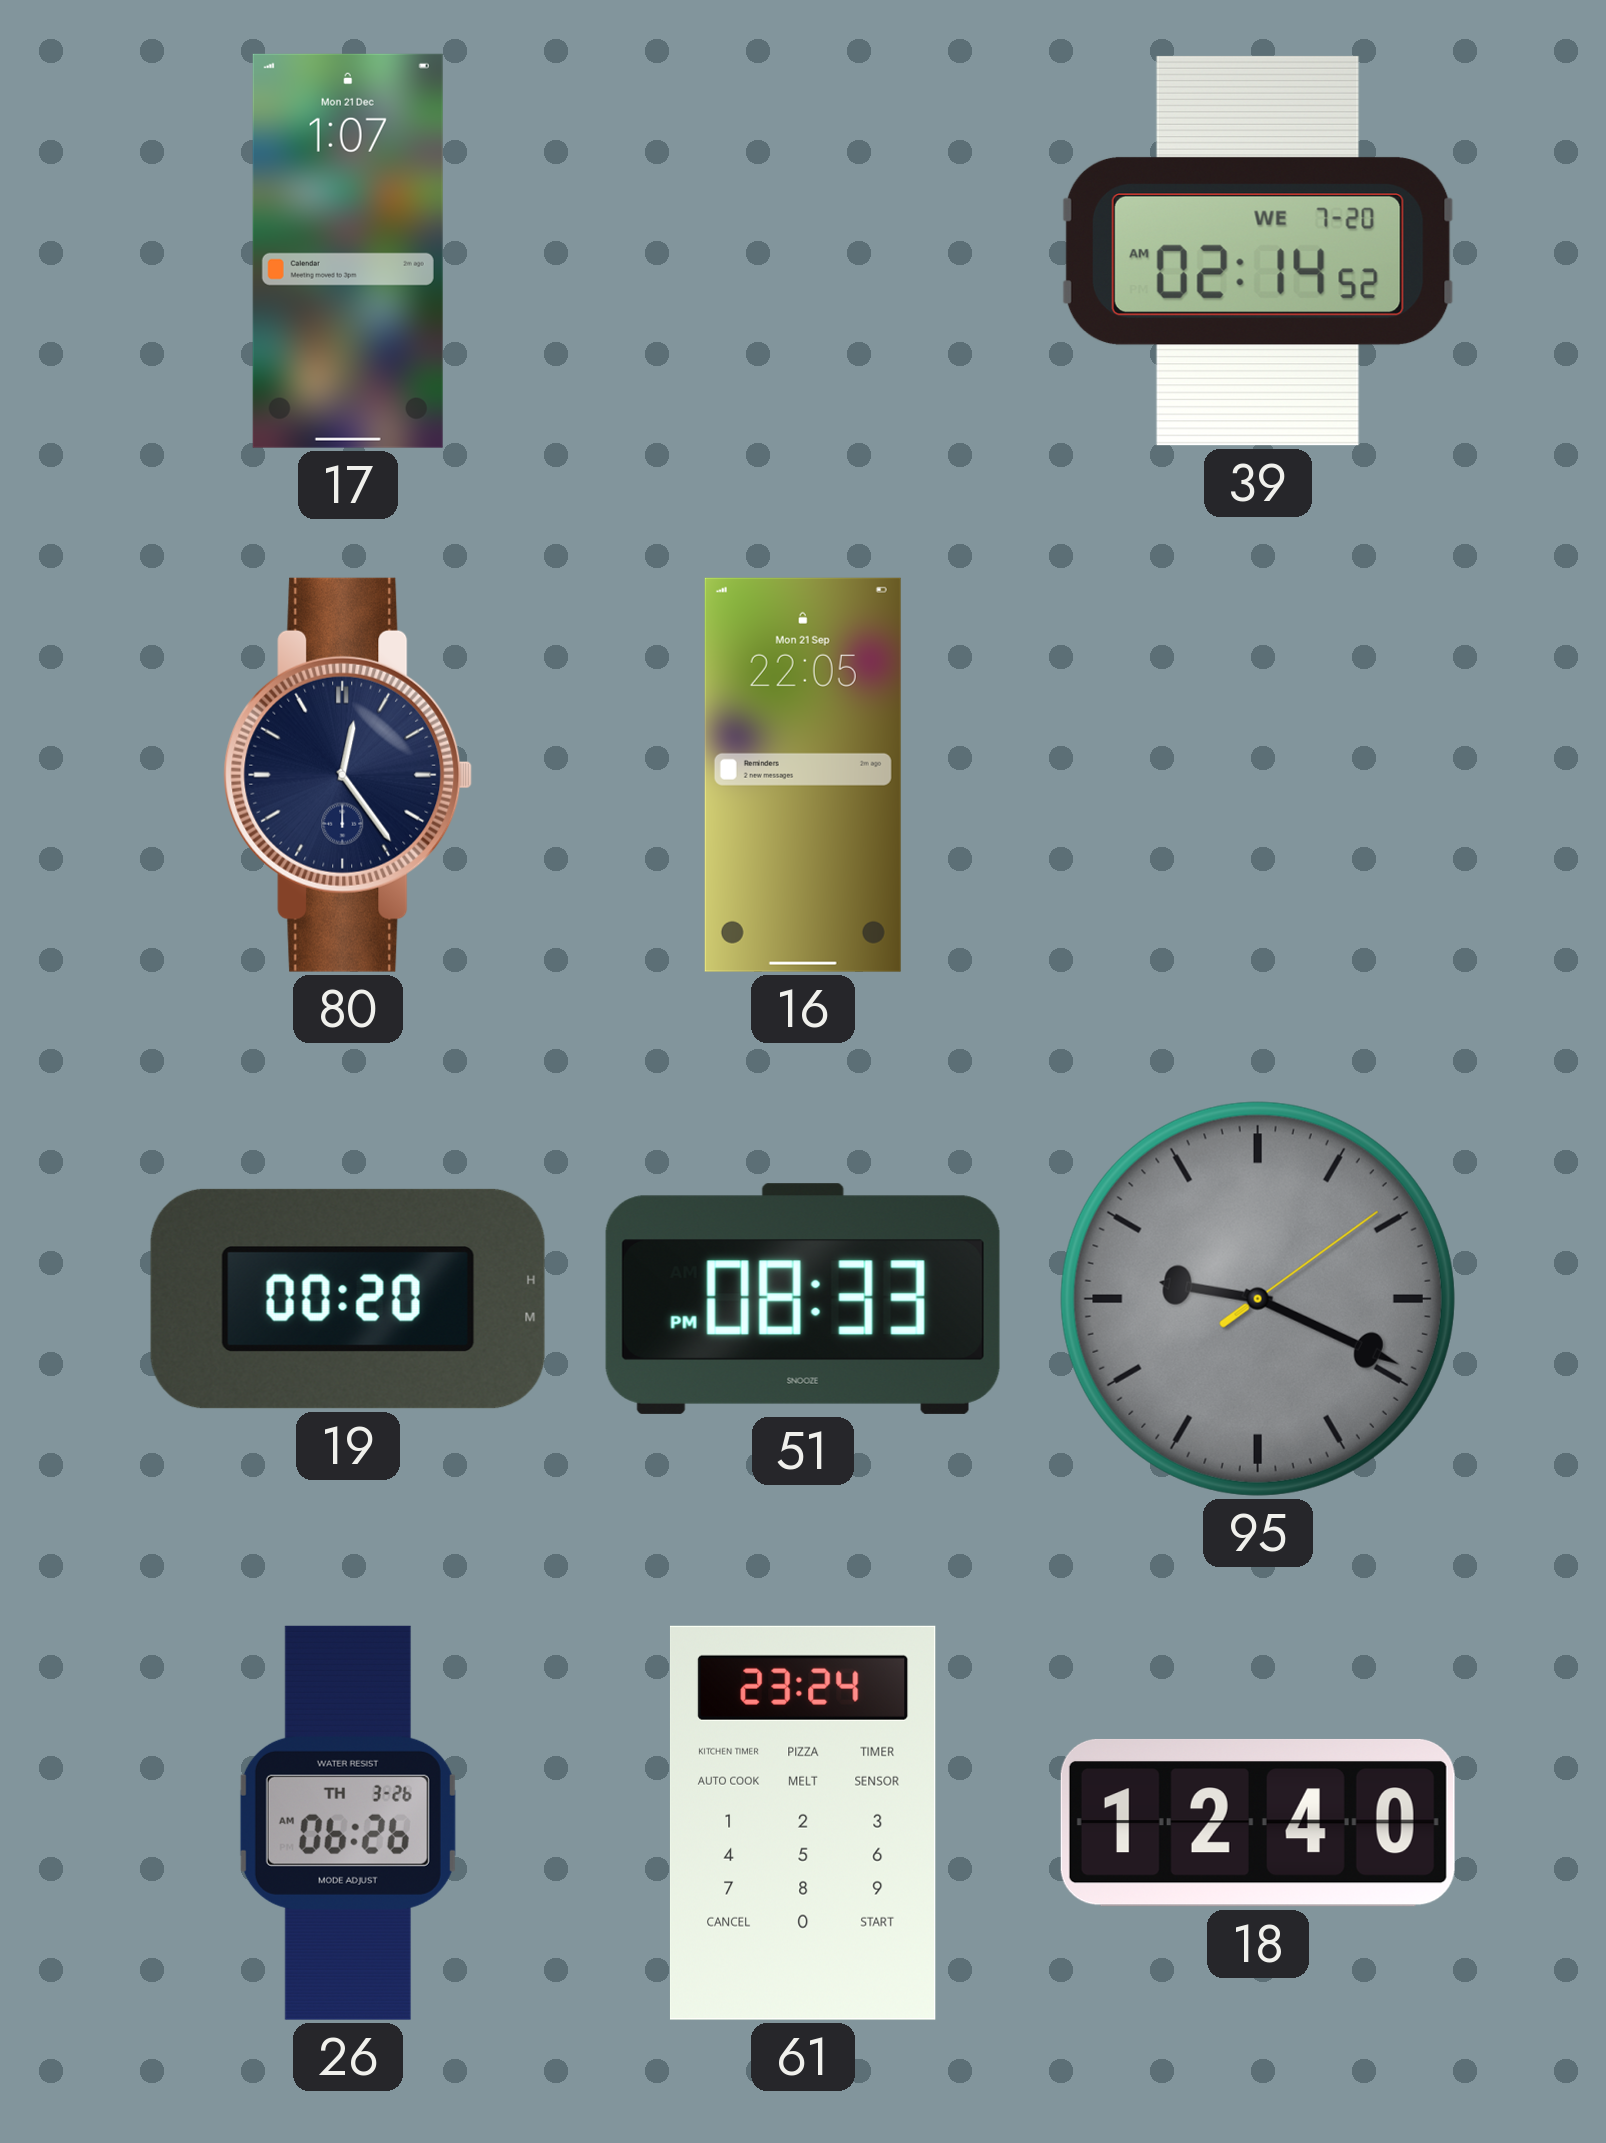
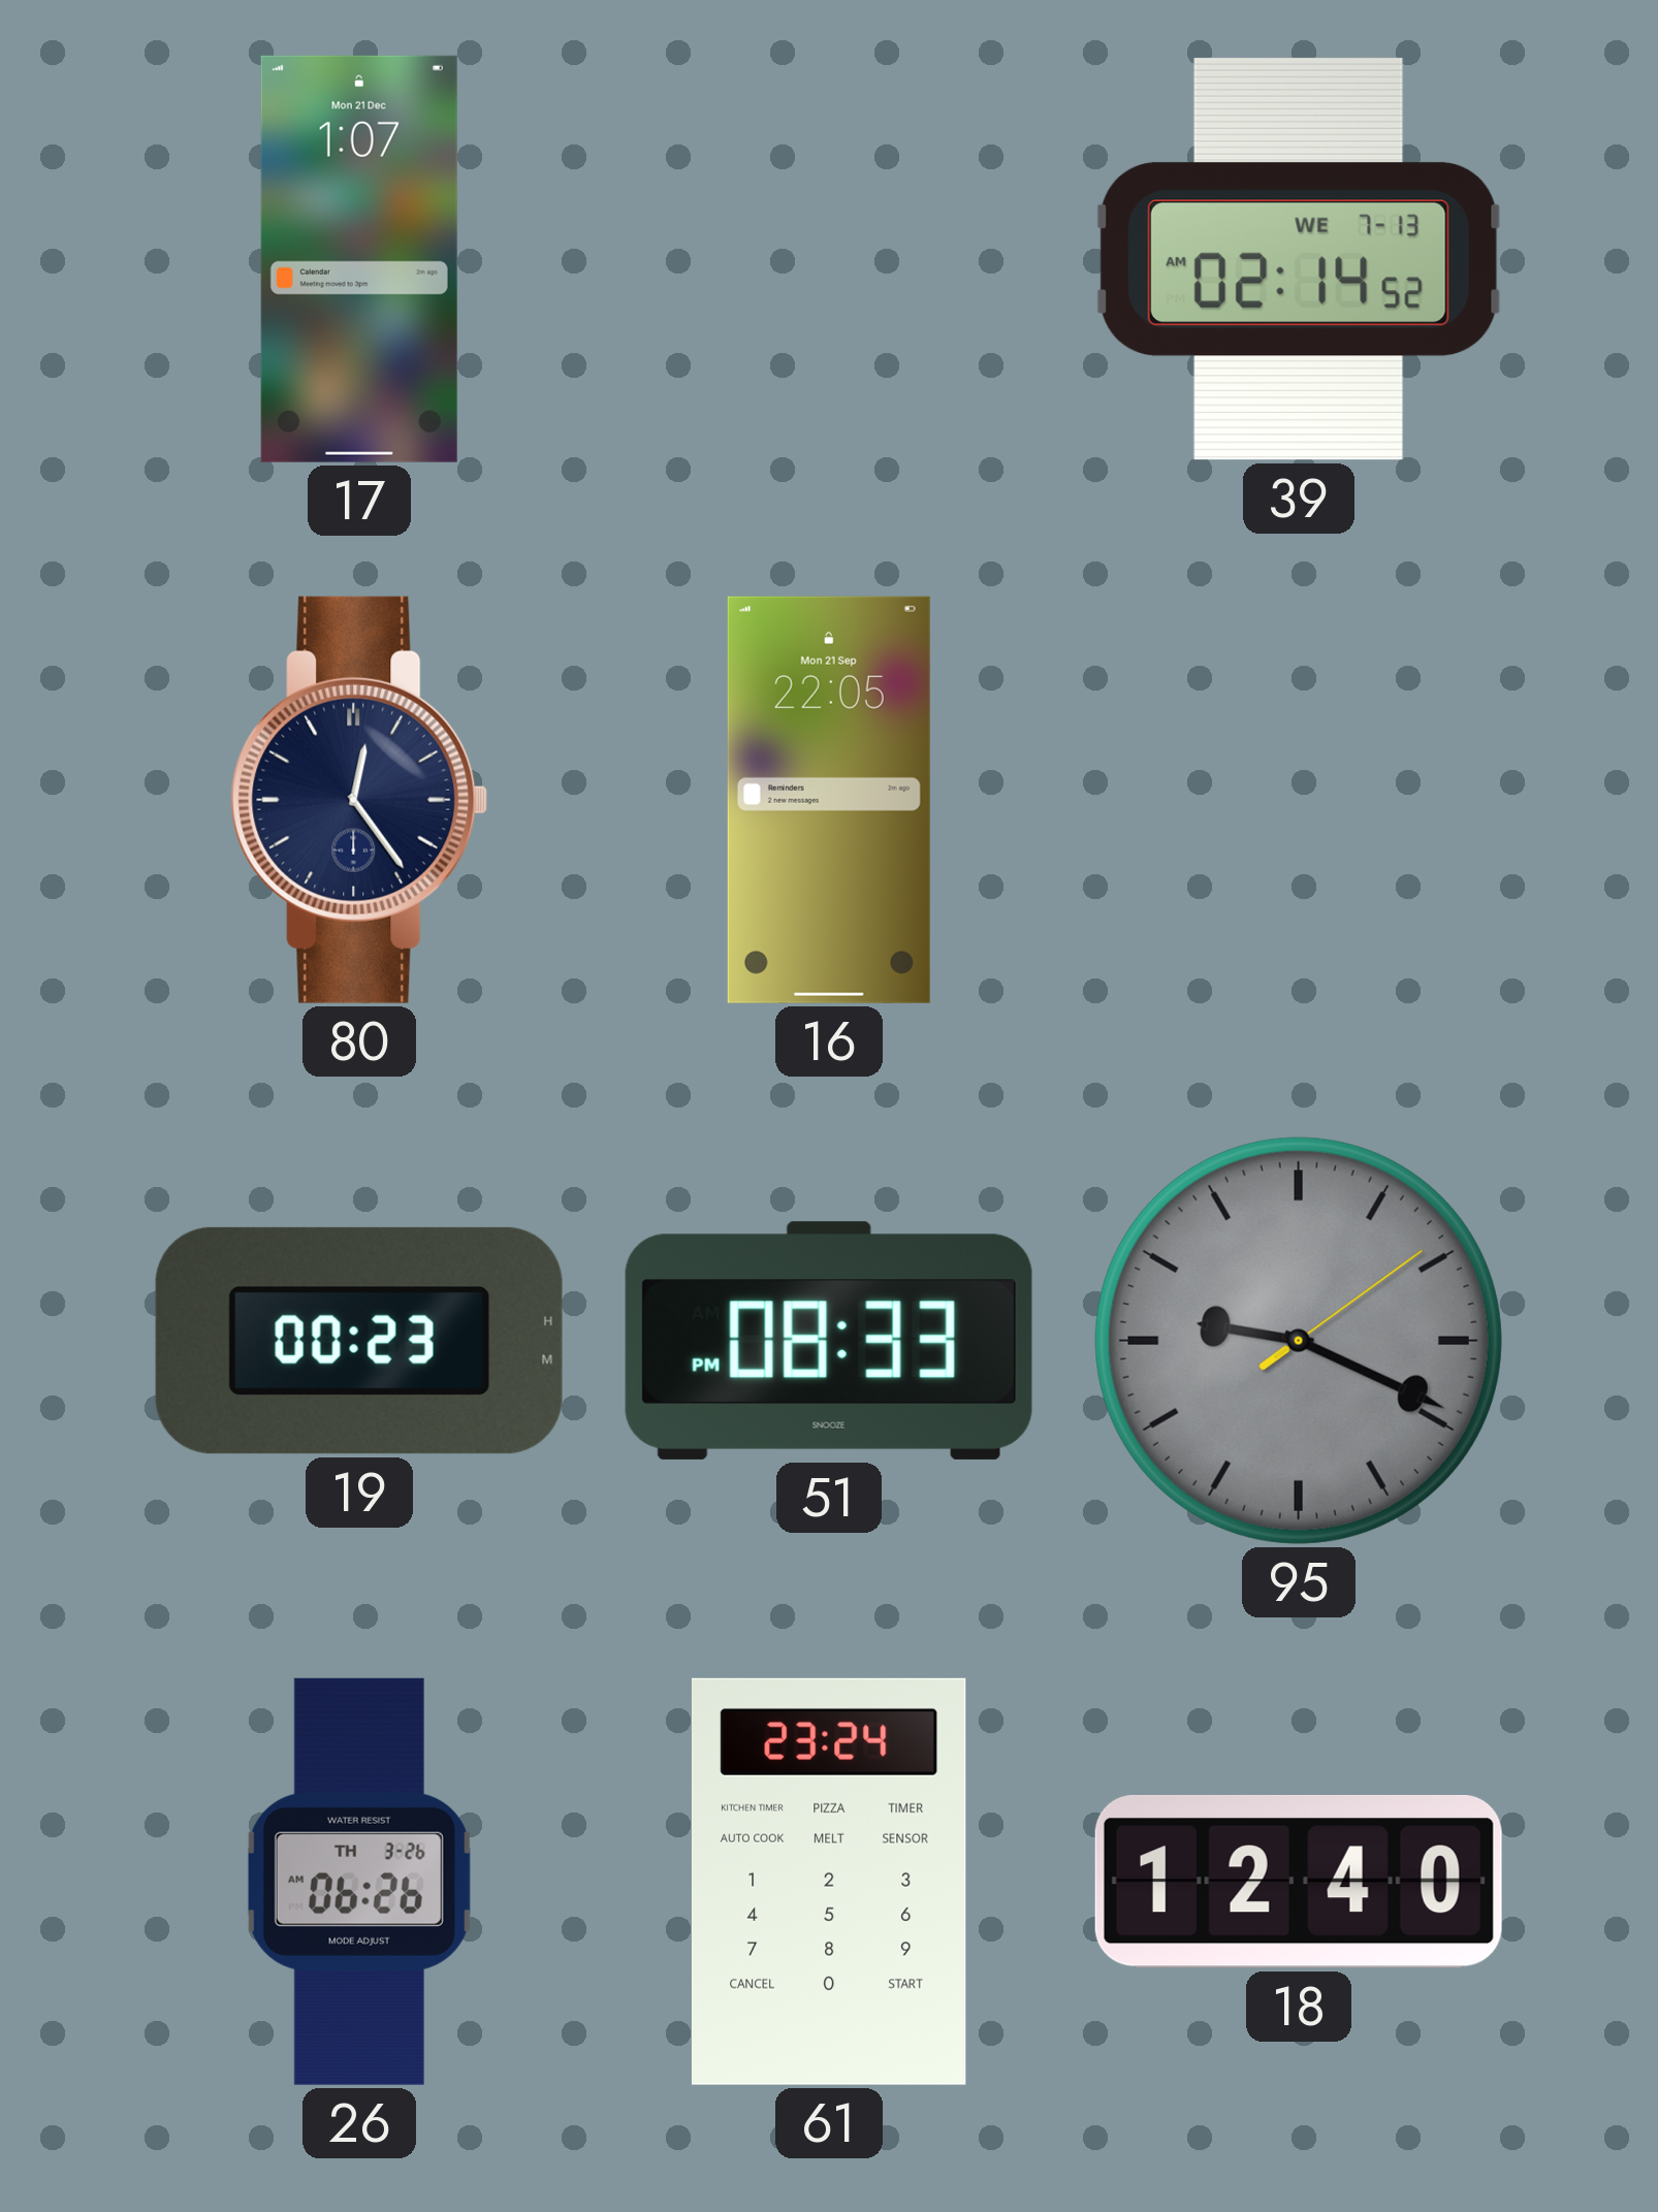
39 date: WE 7-20 -> WE 7-13
19: 00:20 -> 00:23
